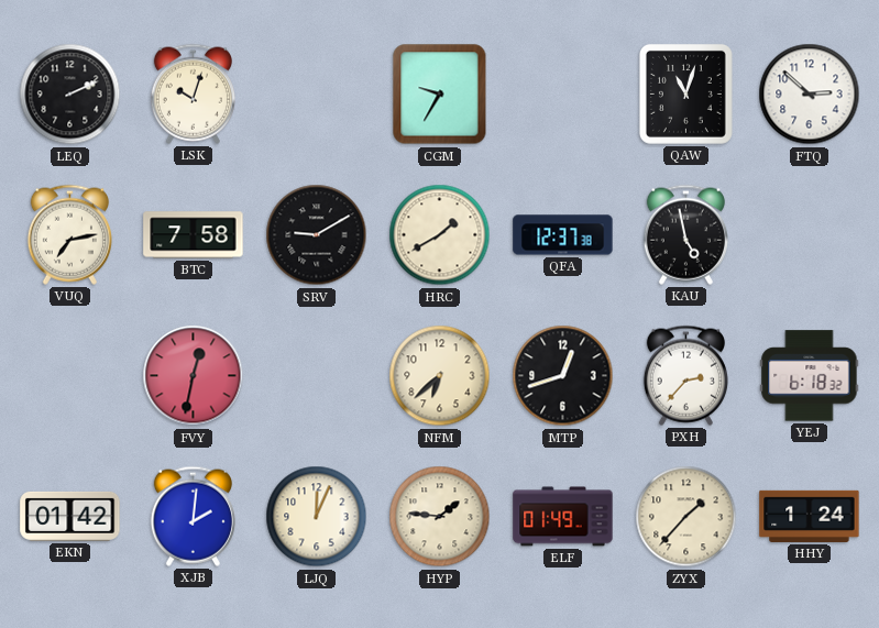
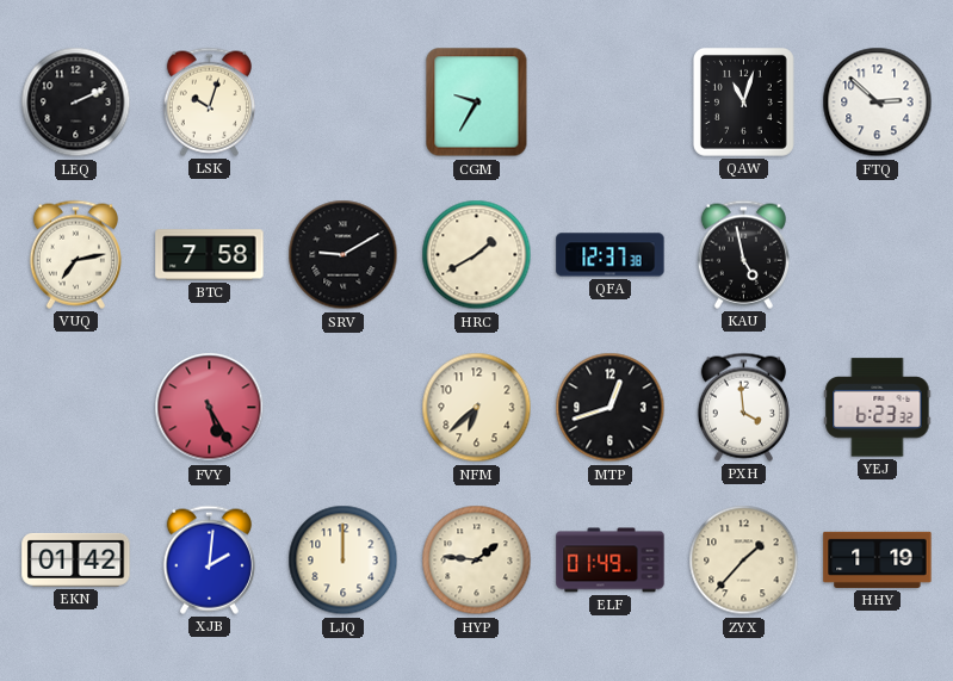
FVY: 12:32 -> 5:25
PXH: 2:37 -> 3:59
YEJ: 6:18 -> 6:23
LJQ: 12:04 -> 12:00
HHY: 1:24 -> 1:19
